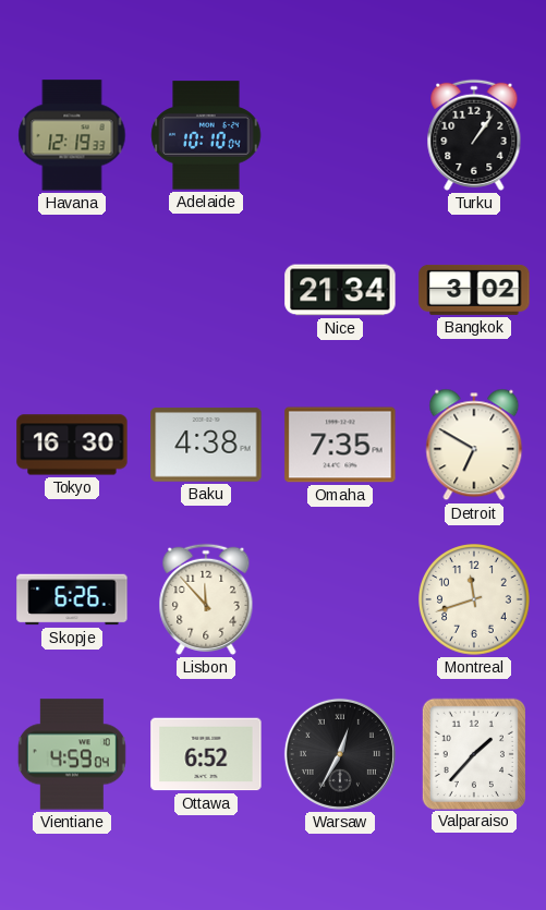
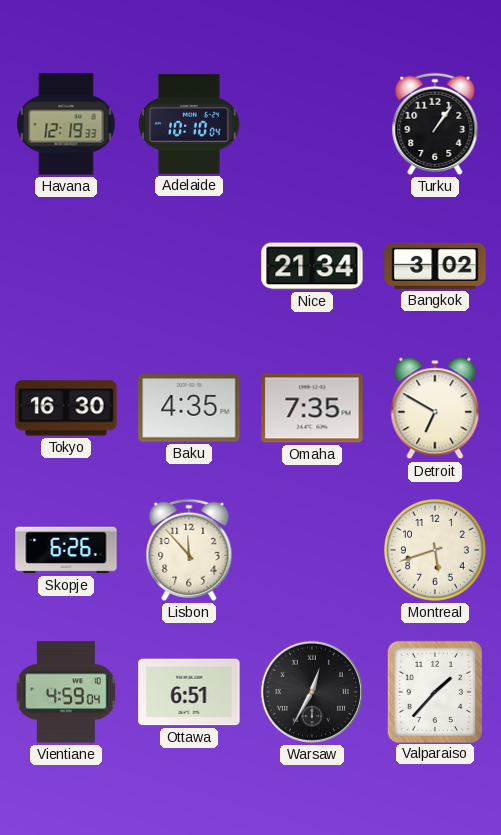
Baku: 4:38 -> 4:35
Montreal: 11:42 -> 5:42
Ottawa: 6:52 -> 6:51
